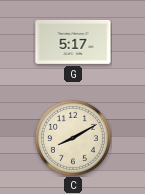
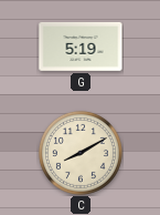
G: 5:17 -> 5:19
